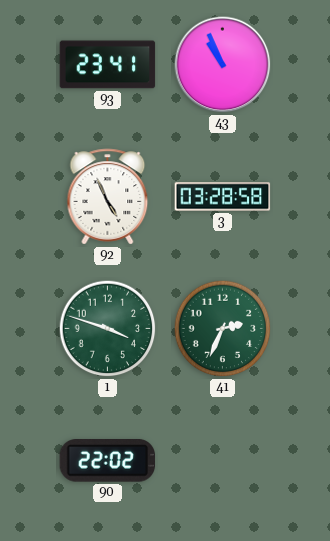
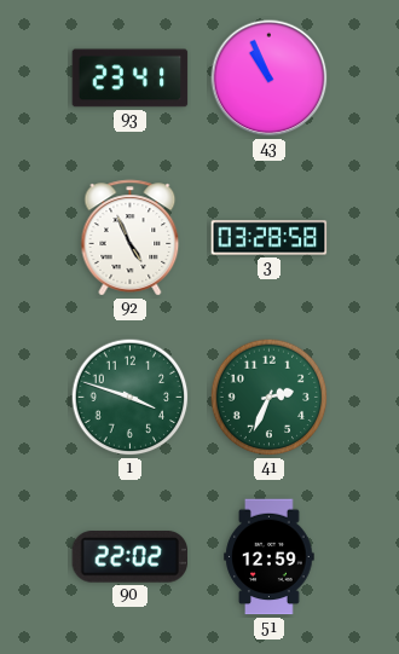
51: none -> 12:59
